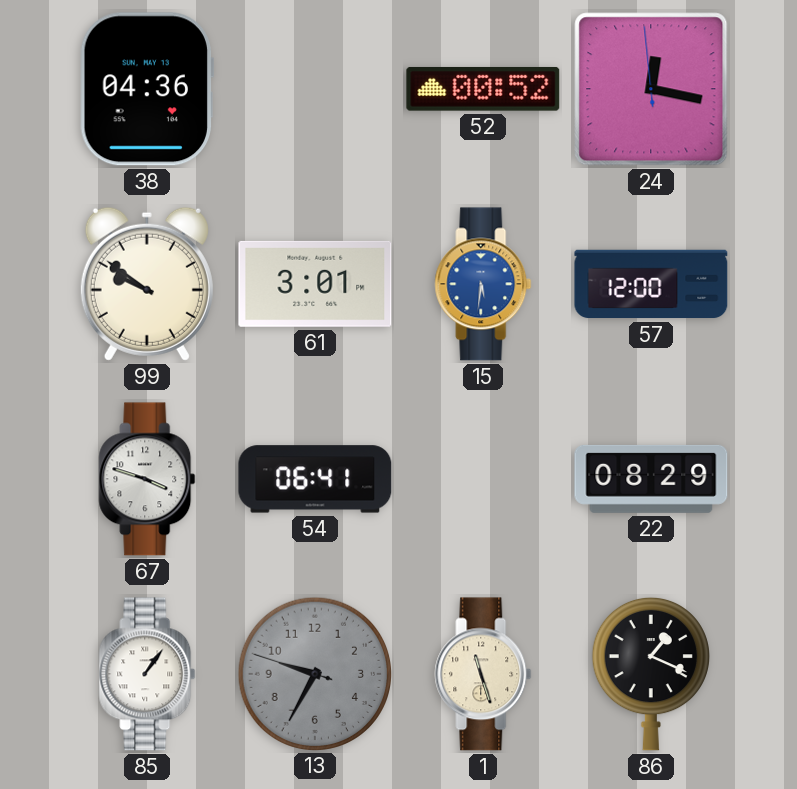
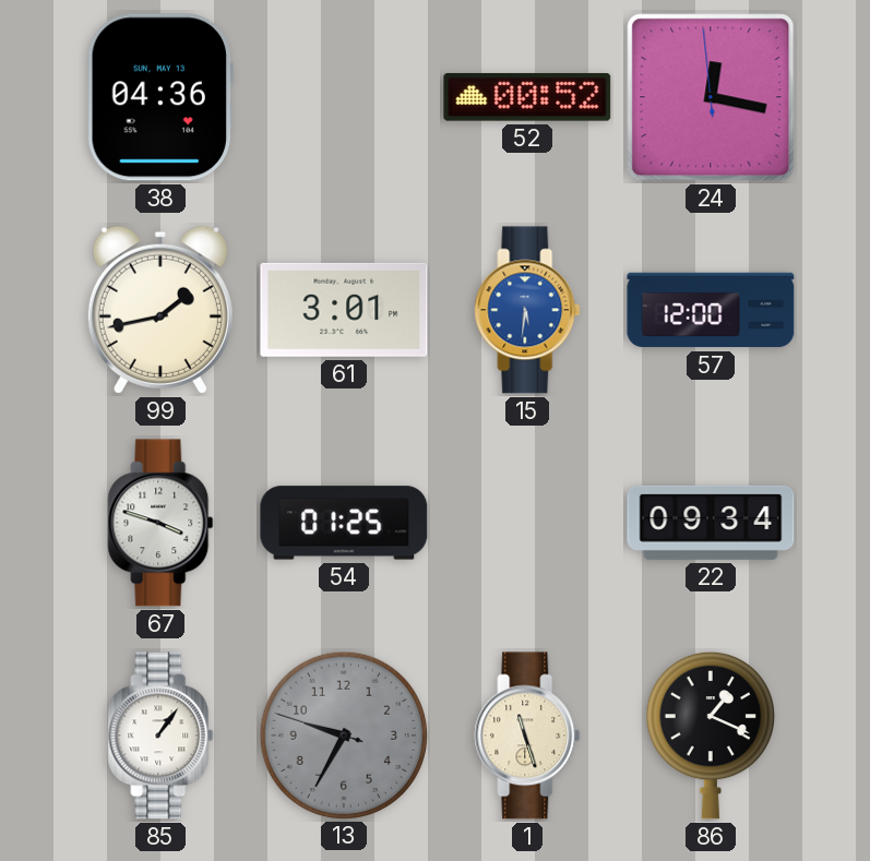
99: 9:51 -> 1:43
54: 06:41 -> 01:25
22: 08:29 -> 09:34
